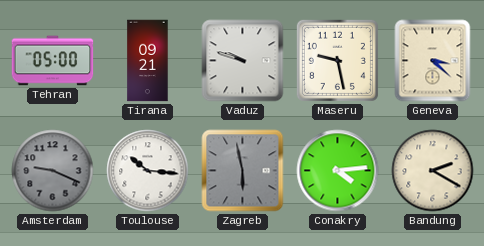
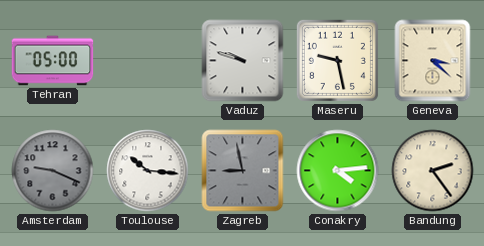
Tirana: 09:21 -> none
Zagreb: 5:58 -> 8:58
Bandung: 2:20 -> 2:24
